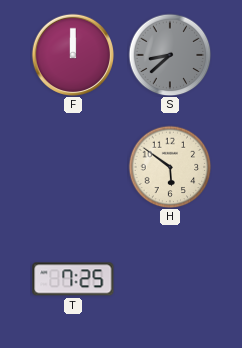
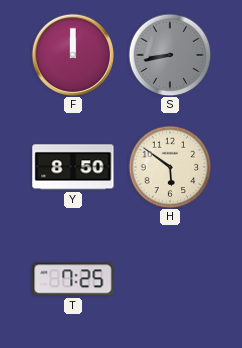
S: 8:38 -> 8:43
Y: none -> 8:50
